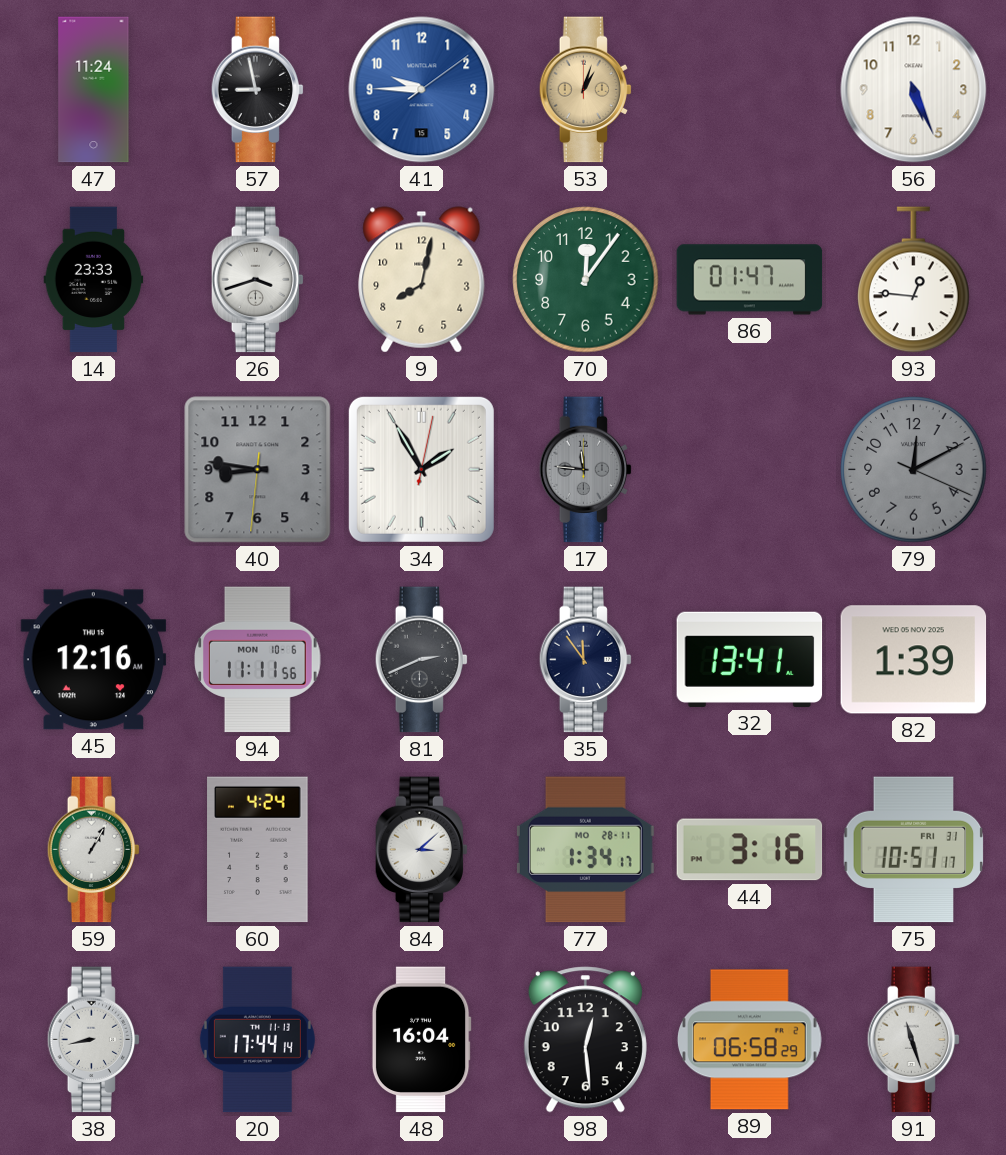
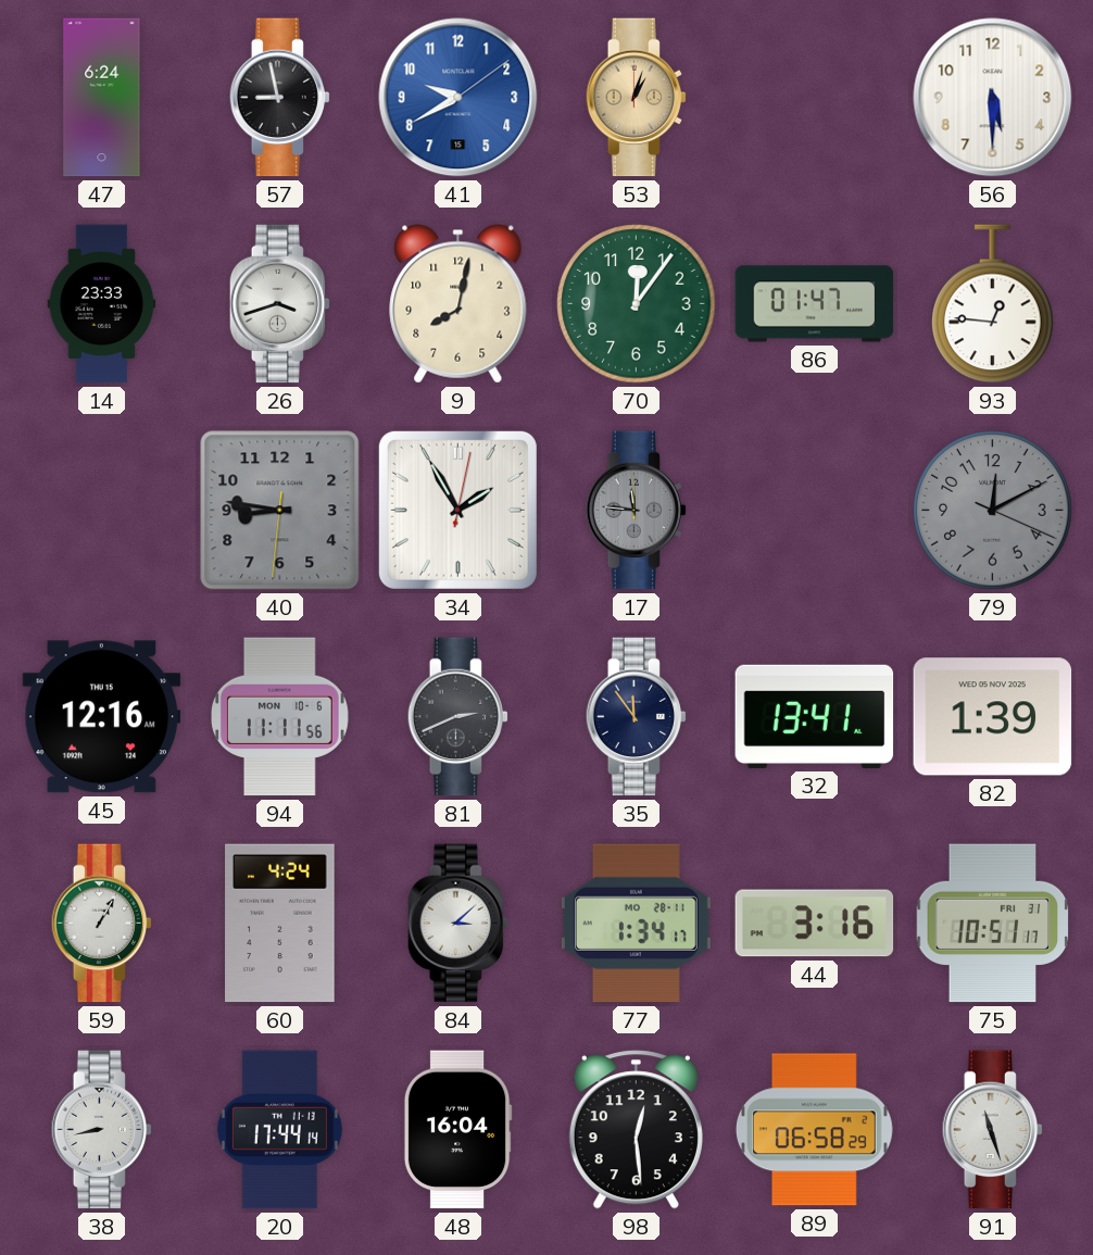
47: 11:24 -> 6:24
41: 9:45 -> 9:40
56: 5:26 -> 5:30
